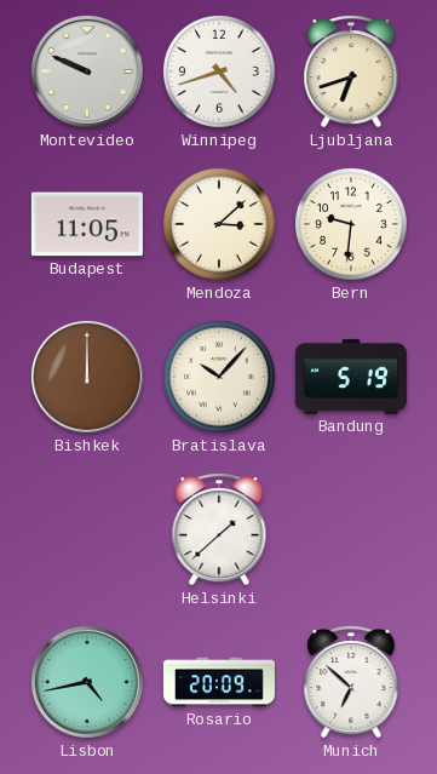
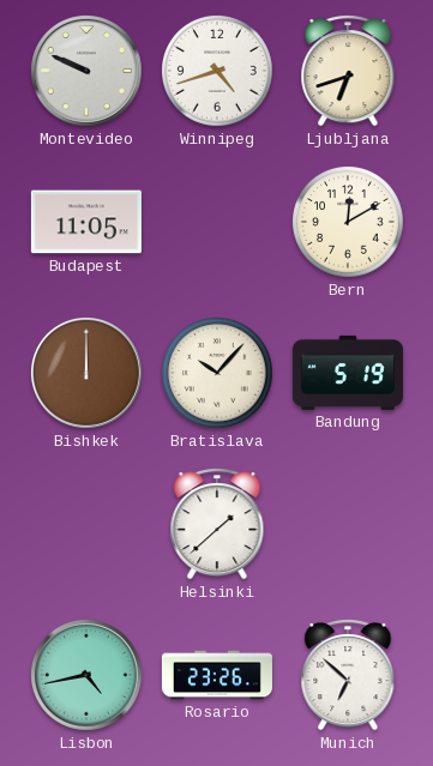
Mendoza: 3:08 -> none
Bern: 9:31 -> 12:10
Rosario: 20:09 -> 23:26
